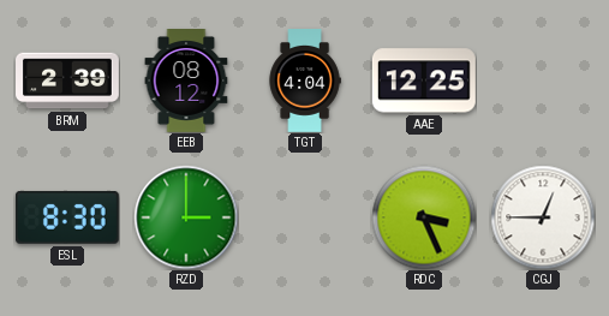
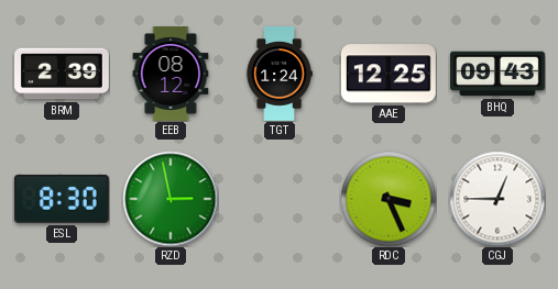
TGT: 4:04 -> 1:24
BHQ: none -> 09:43
RZD: 3:00 -> 2:58
